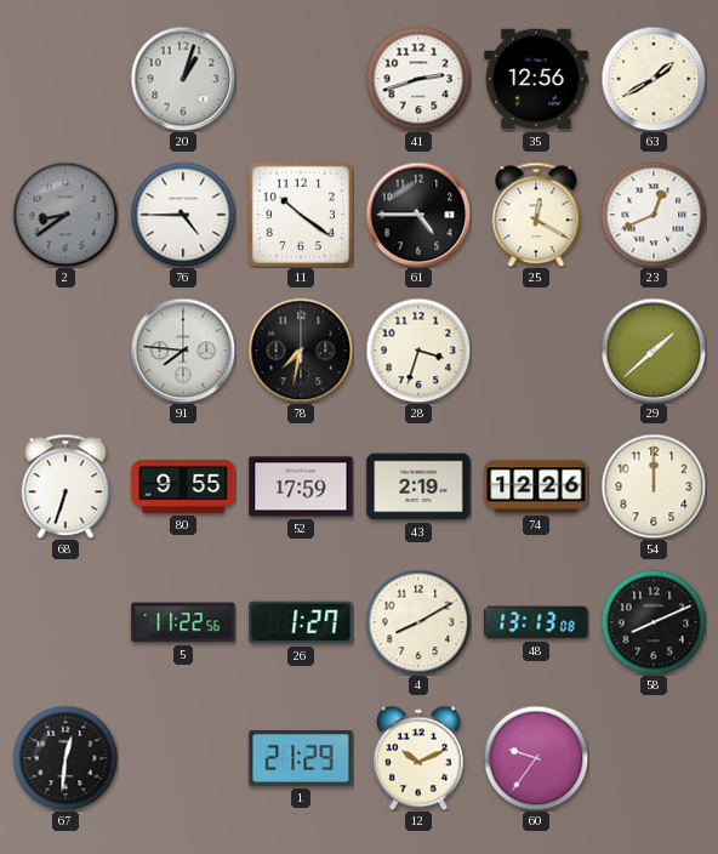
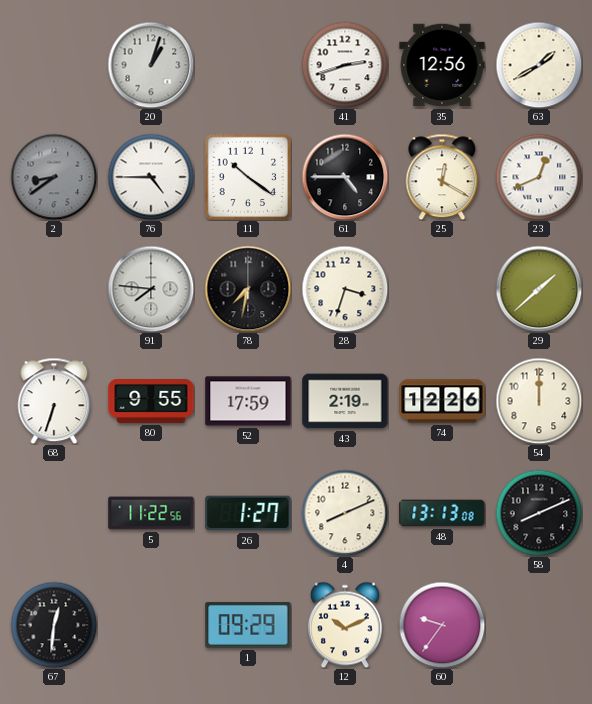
4: 8:10 -> 8:11
1: 21:29 -> 09:29
